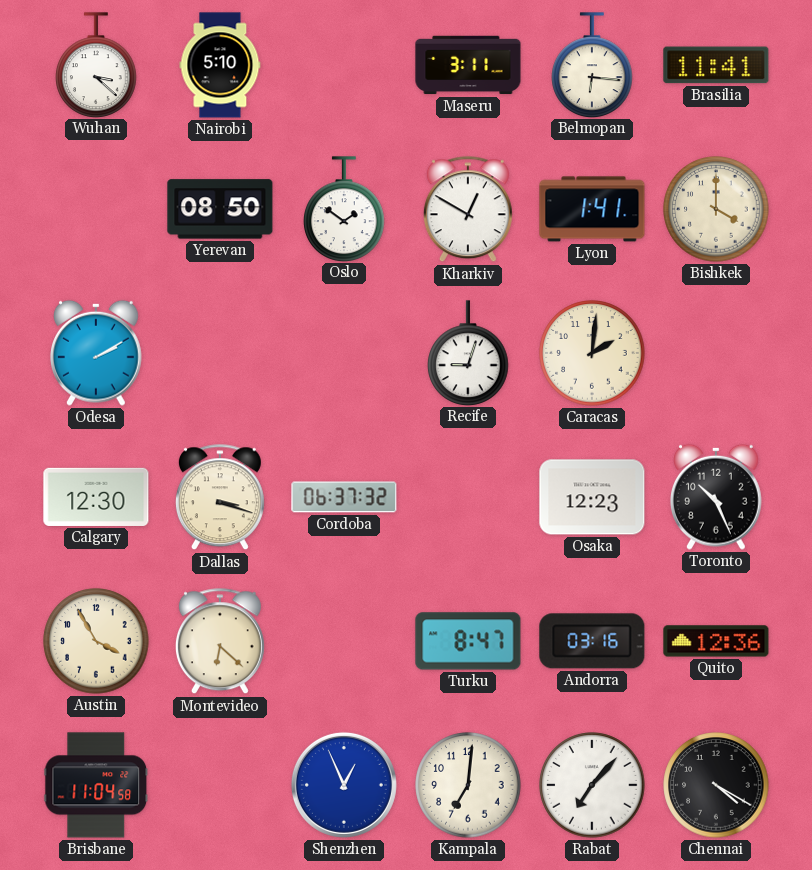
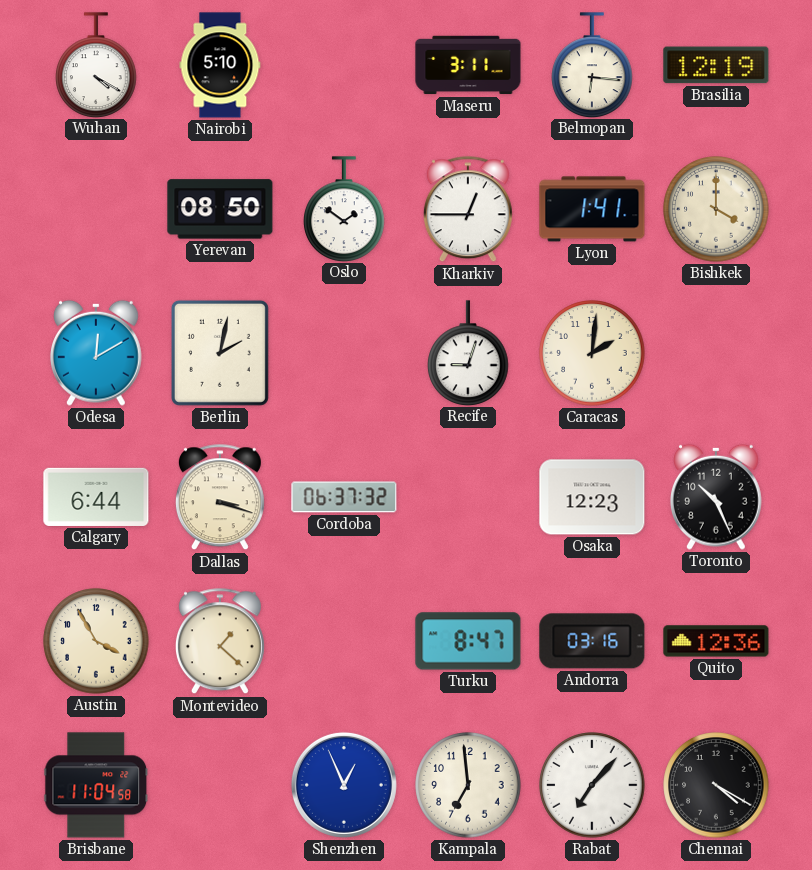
Wuhan: 3:22 -> 4:20
Brasilia: 11:41 -> 12:19
Kharkiv: 12:50 -> 12:45
Odesa: 2:10 -> 12:10
Berlin: none -> 2:02
Calgary: 12:30 -> 6:44
Montevideo: 6:22 -> 1:22
Kampala: 7:01 -> 6:59
